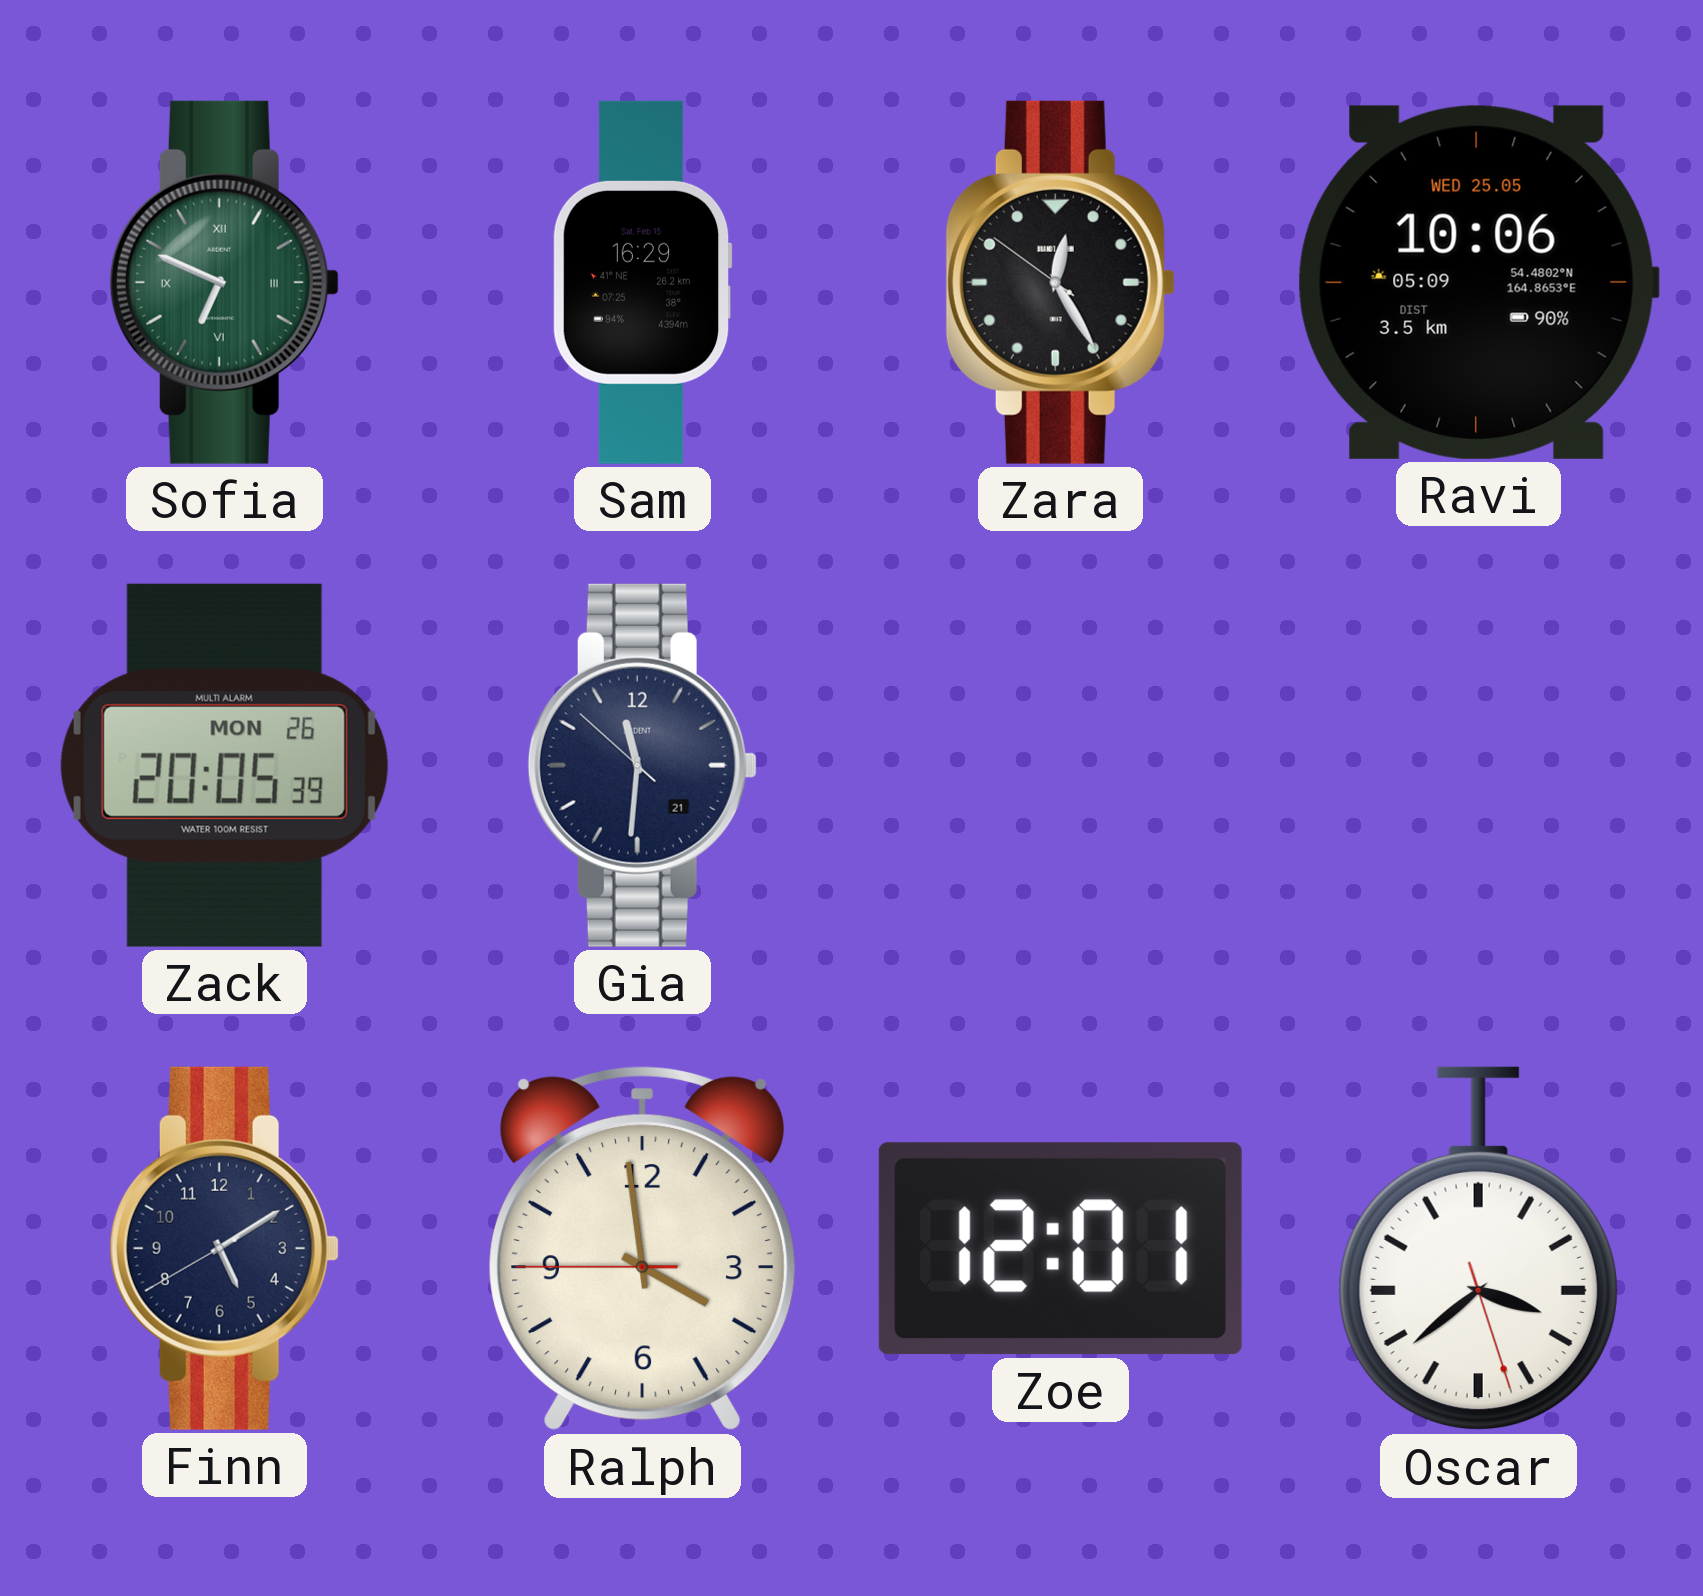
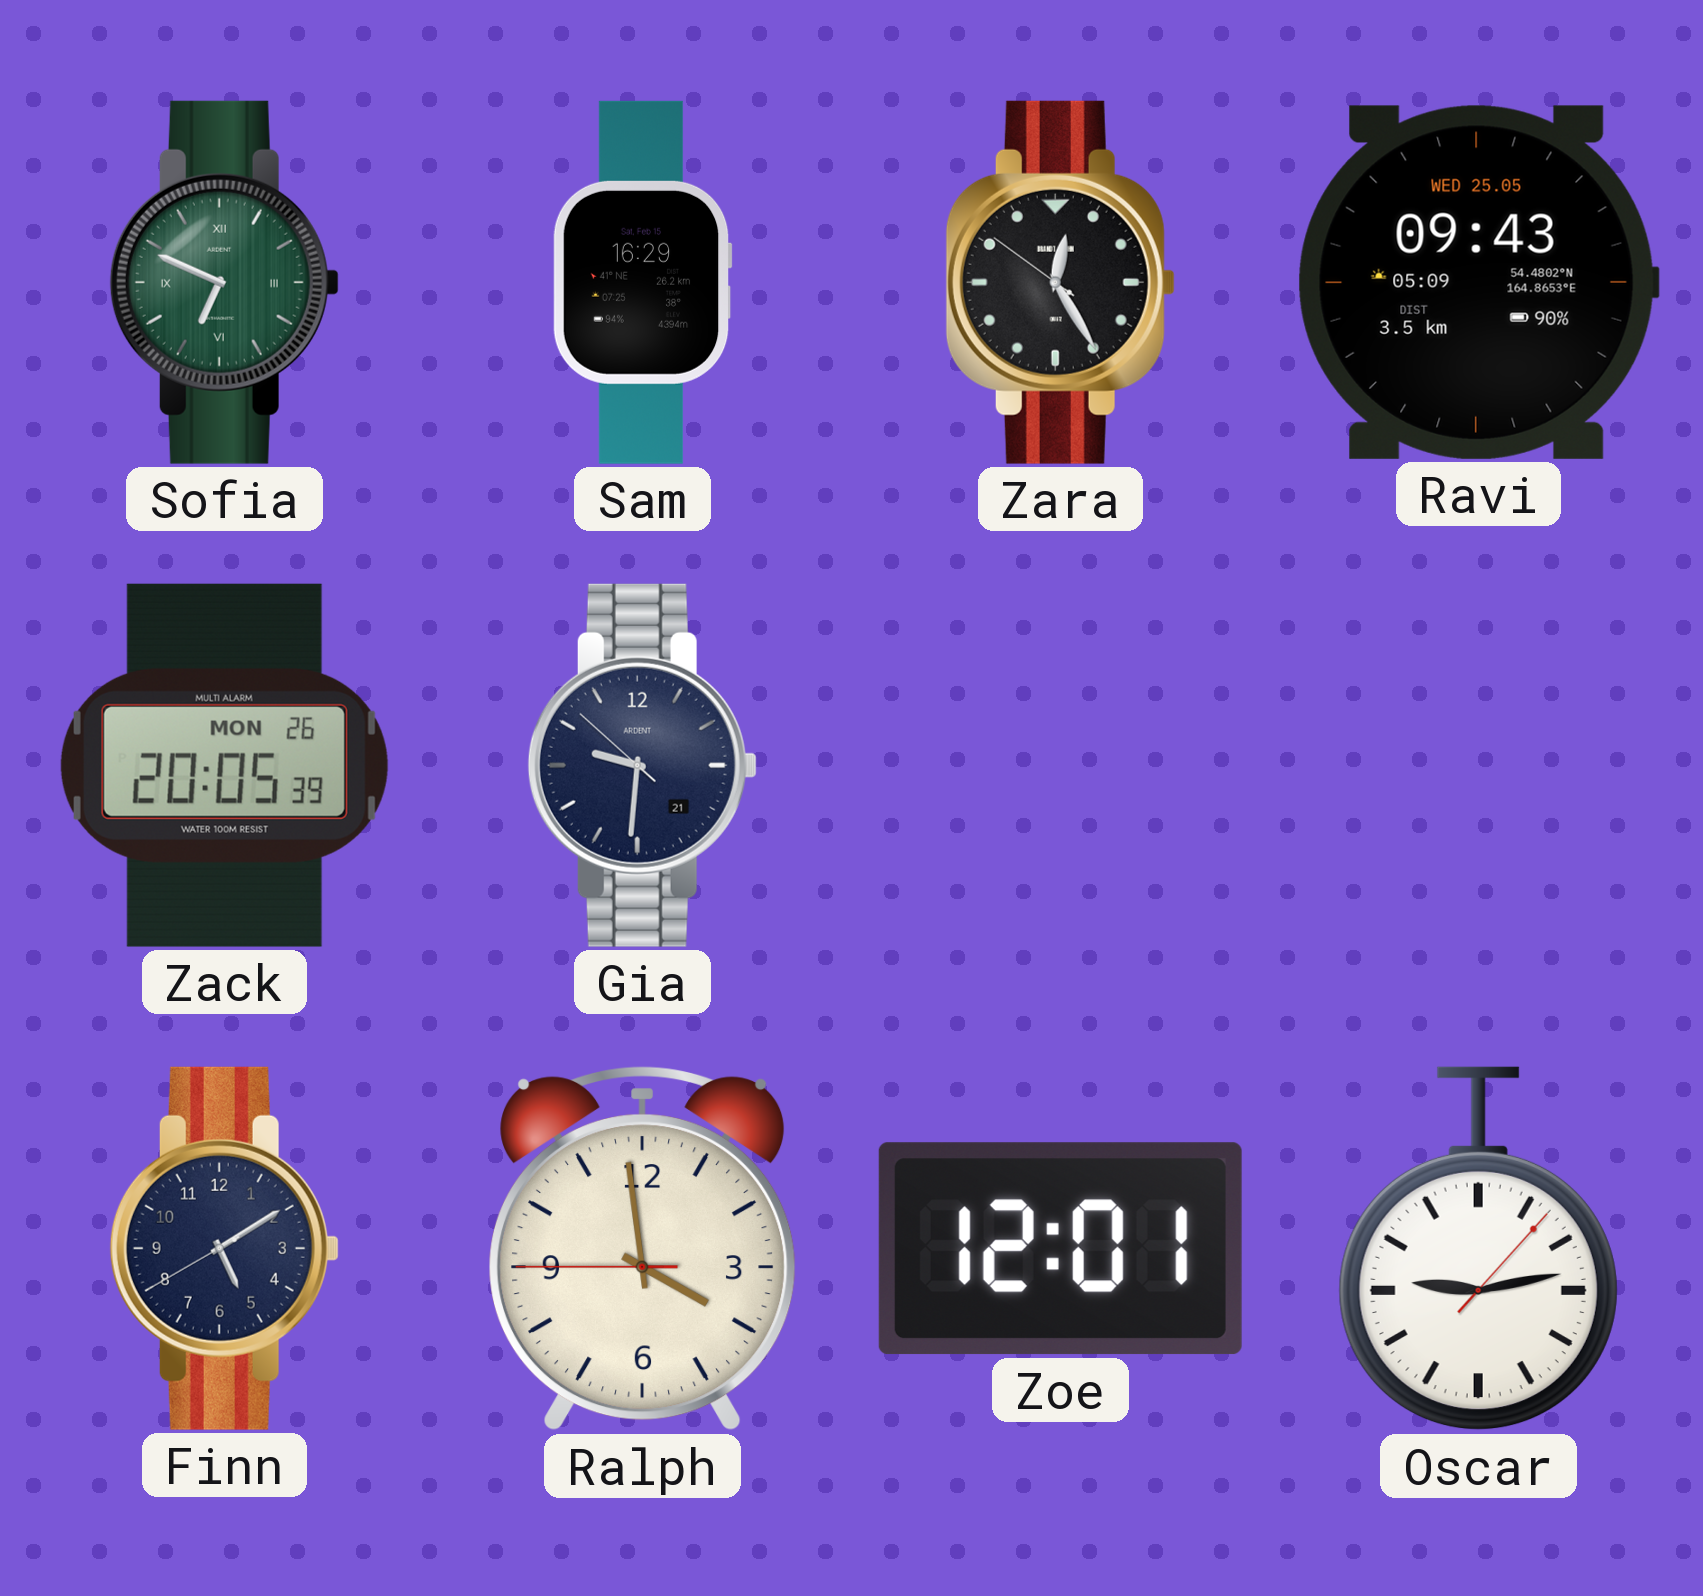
Ravi: 10:06 -> 09:43
Gia: 11:30 -> 9:30
Oscar: 3:38 -> 9:13
